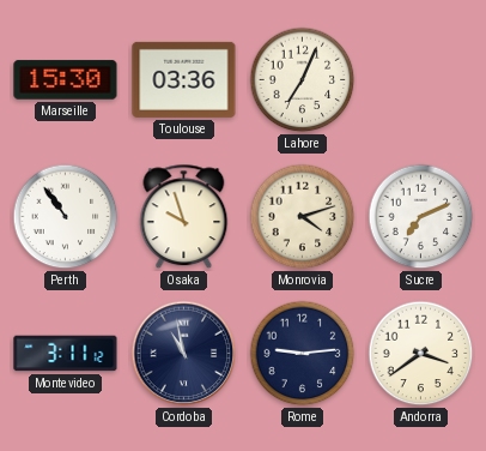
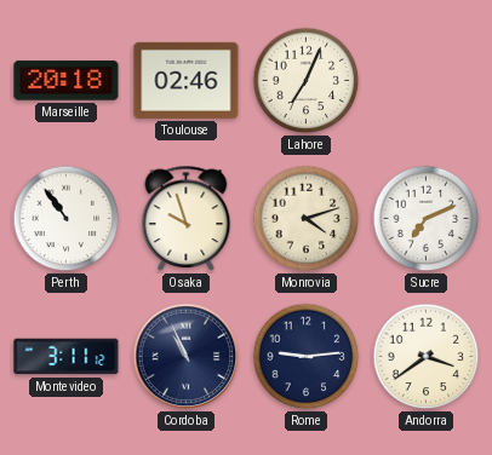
Marseille: 15:30 -> 20:18
Toulouse: 03:36 -> 02:46
Cordoba: 10:58 -> 10:56
